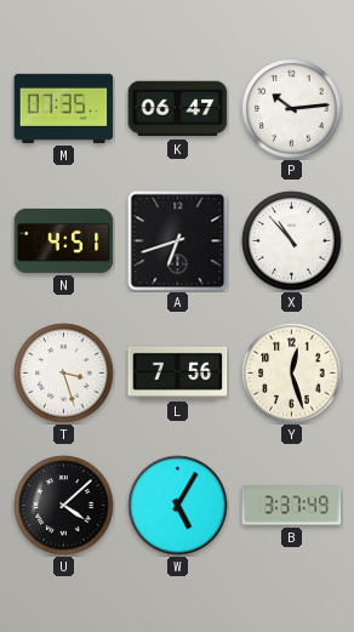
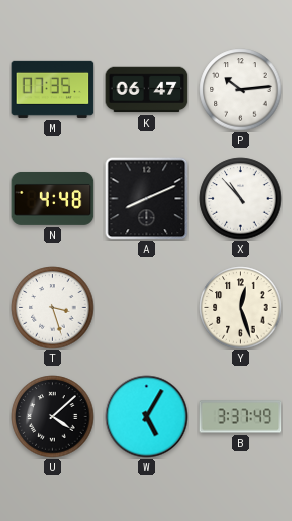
N: 4:51 -> 4:48
A: 6:42 -> 8:11
L: 7:56 -> none
